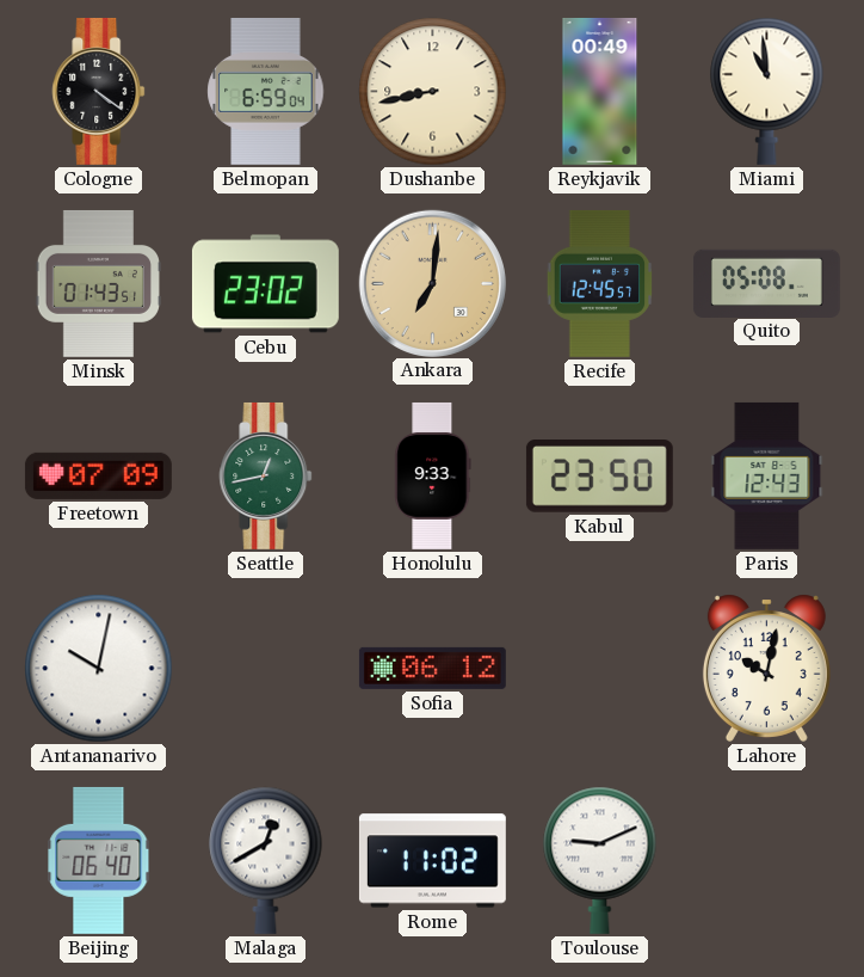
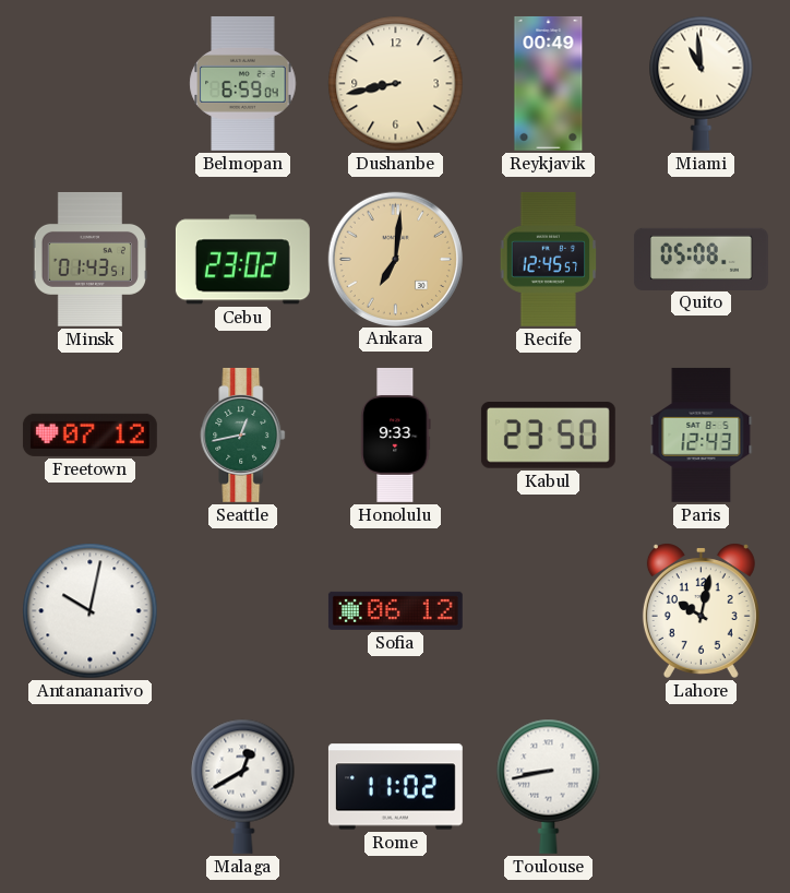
Cologne: 4:21 -> none
Freetown: 07:09 -> 07:12
Beijing: 06:40 -> none
Toulouse: 9:11 -> 8:43
